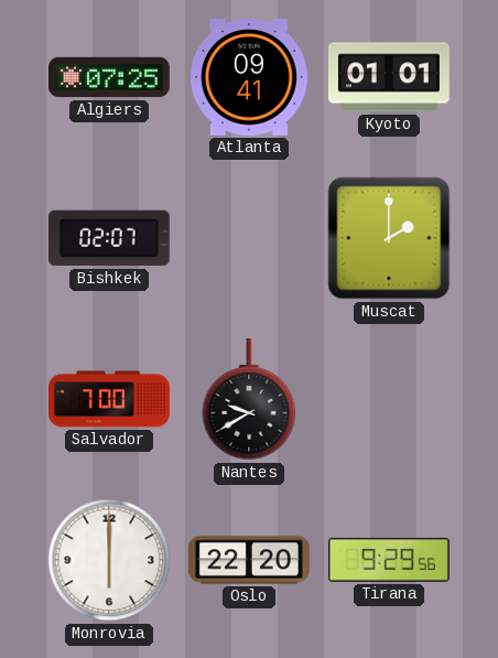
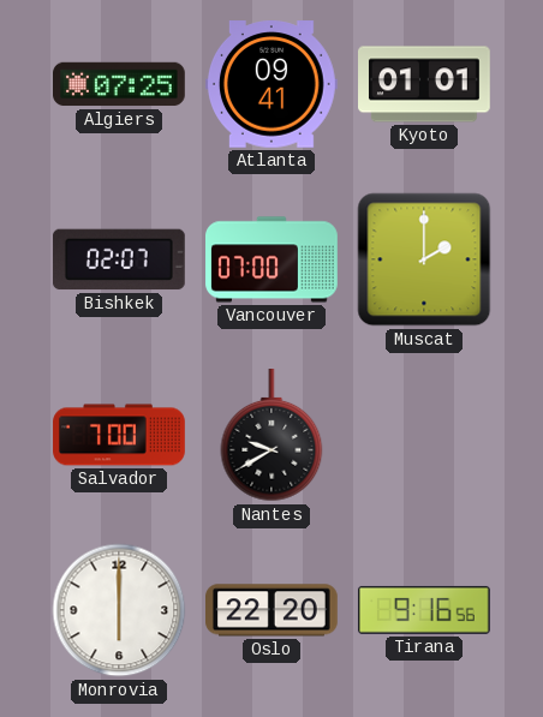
Vancouver: none -> 07:00
Tirana: 9:29 -> 9:16
